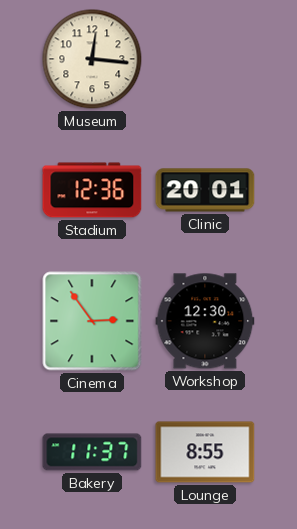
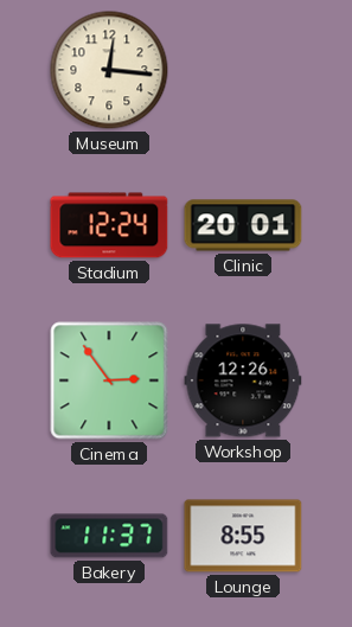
Stadium: 12:36 -> 12:24
Workshop: 12:30 -> 12:26
